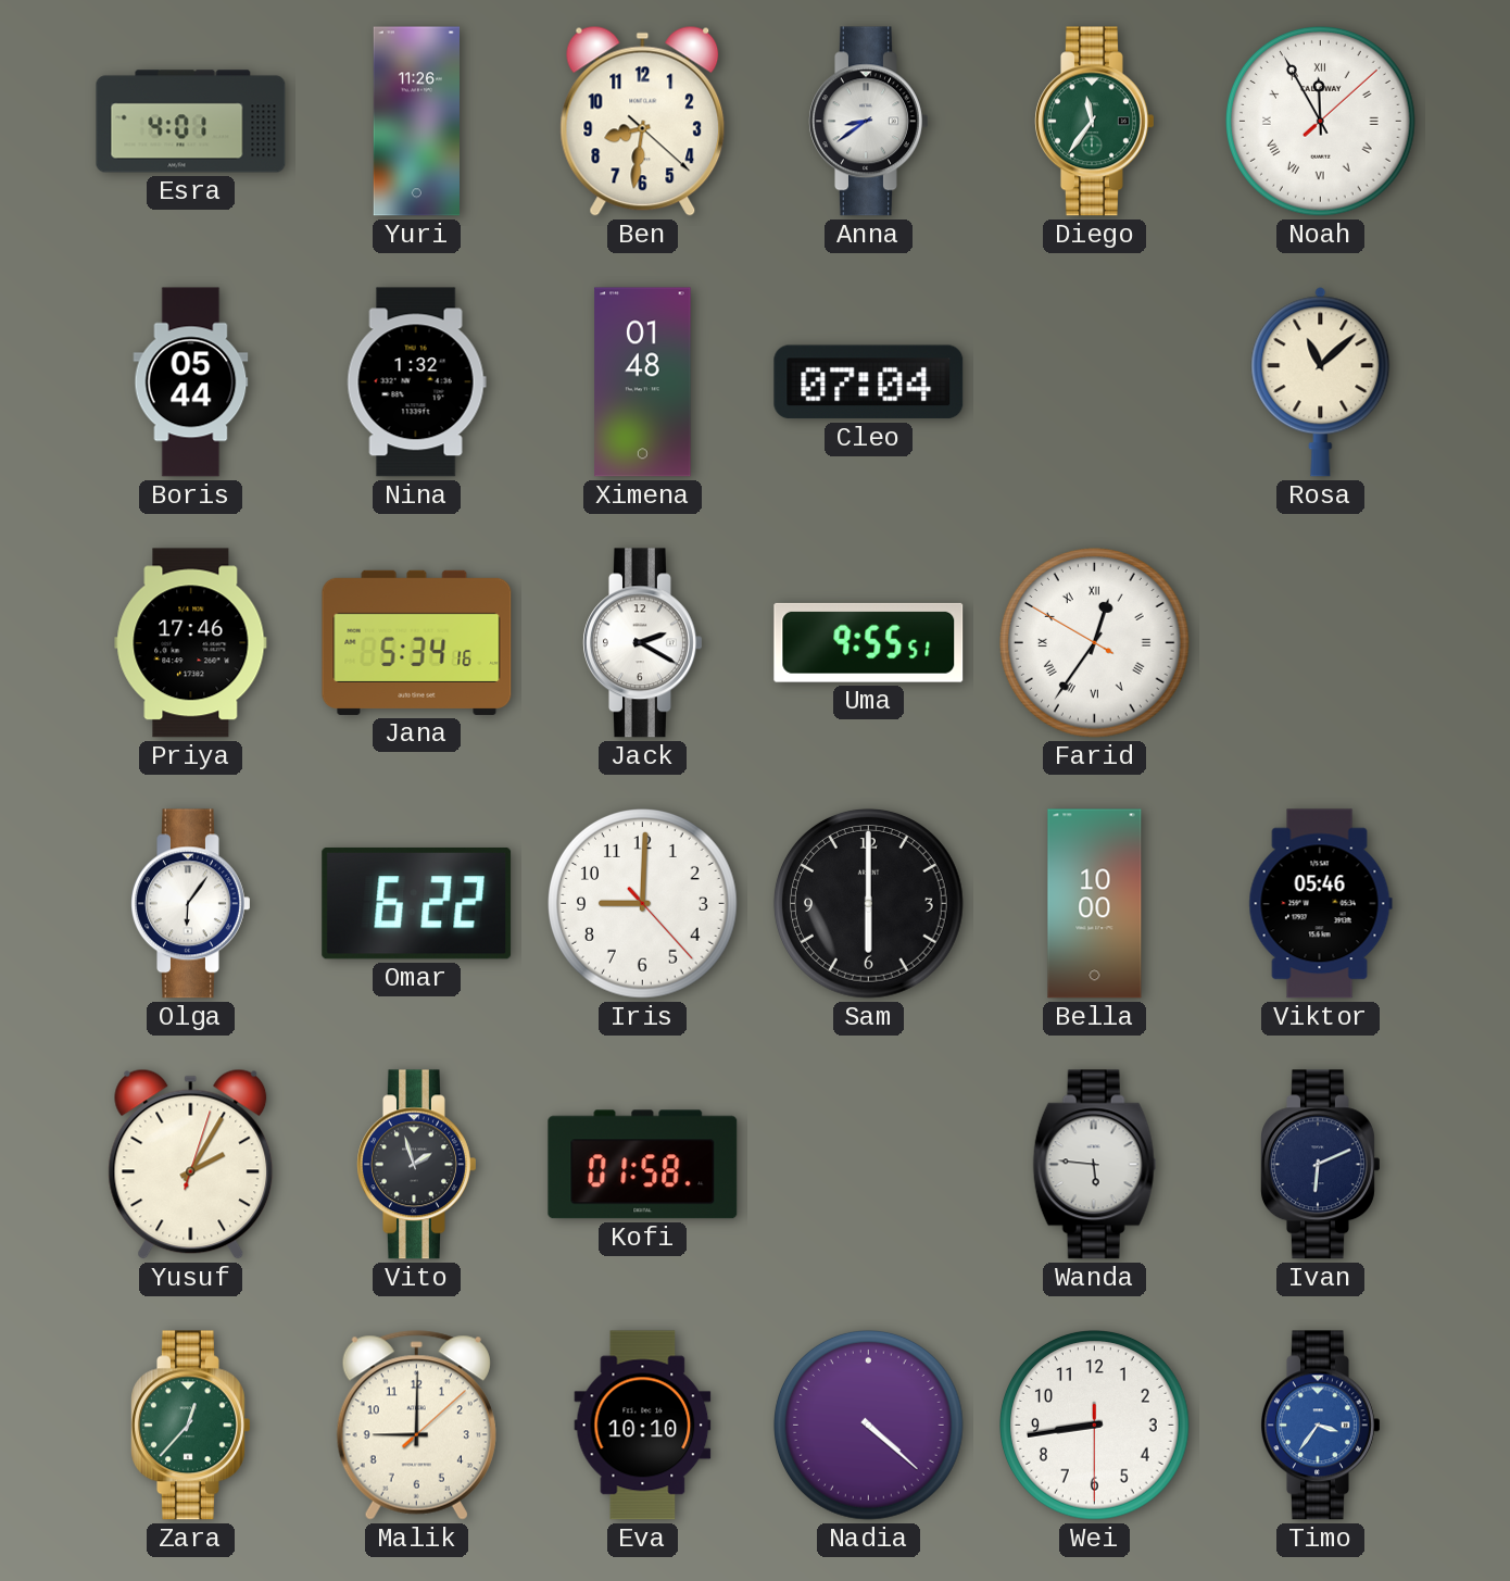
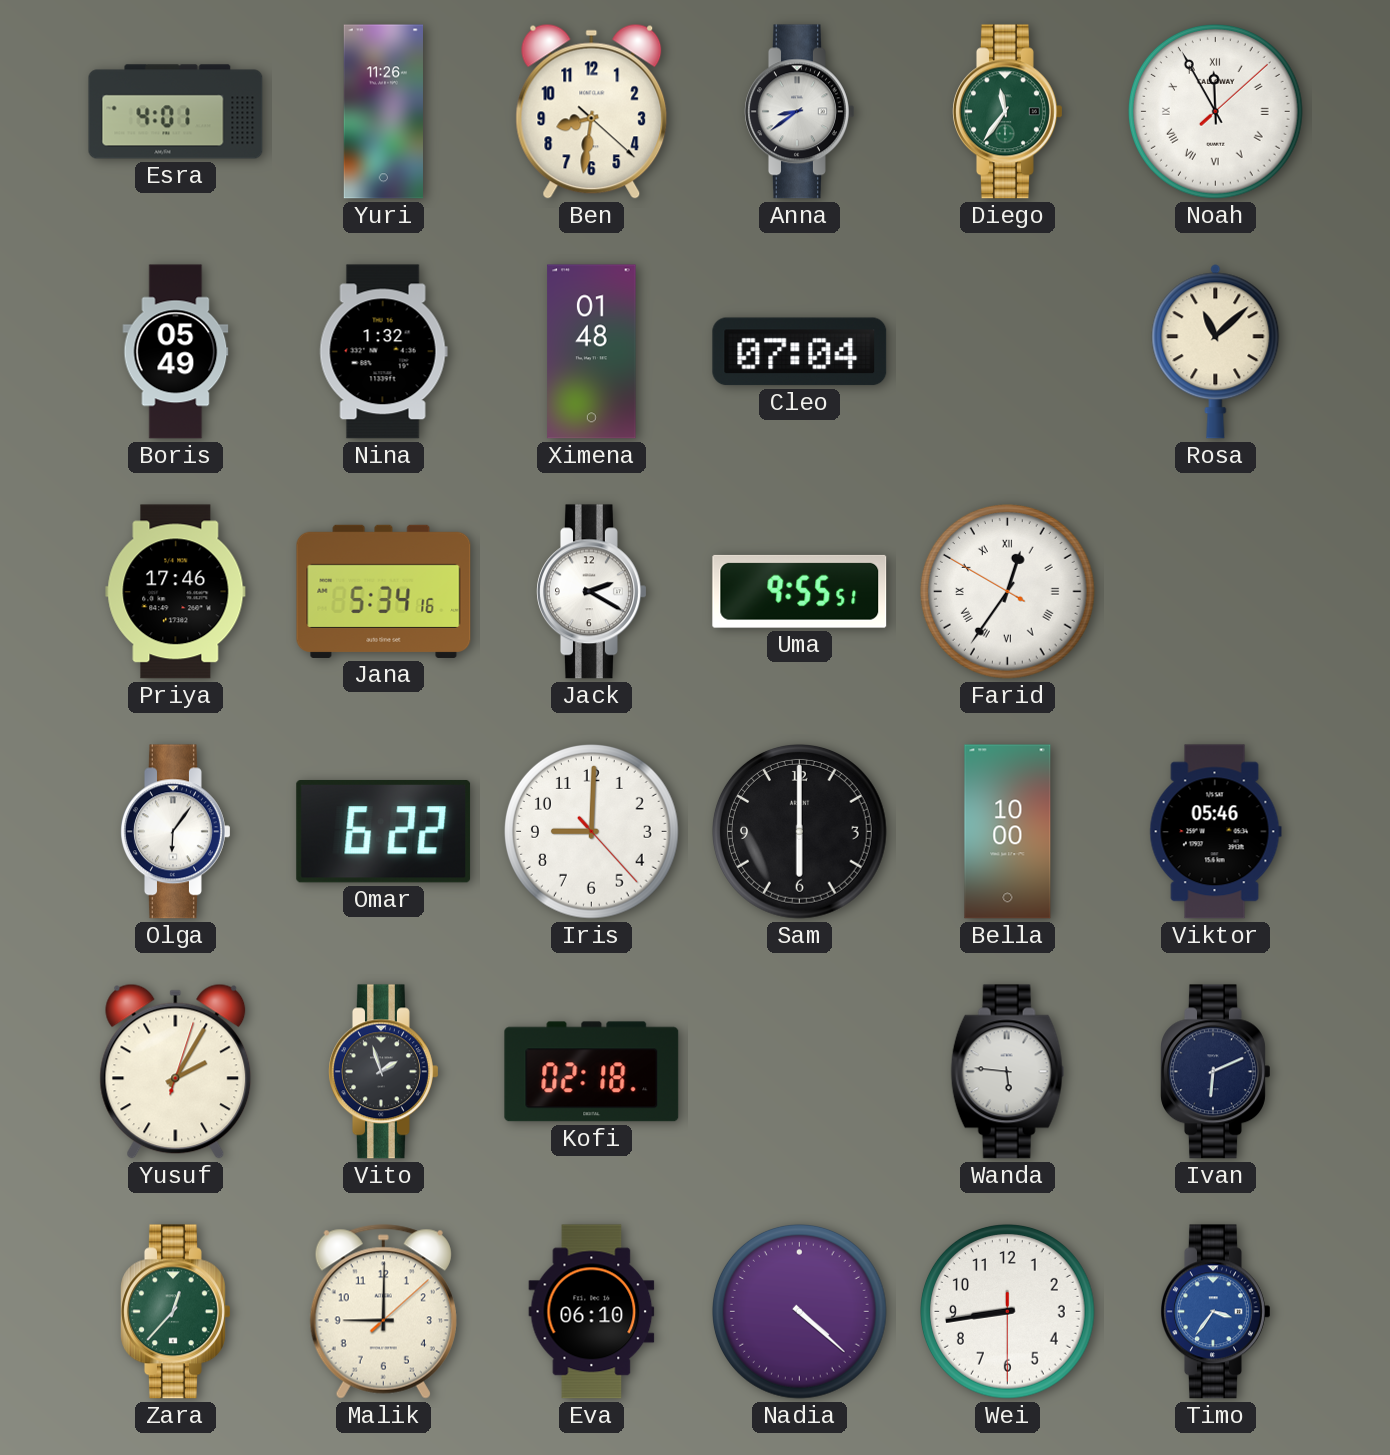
Boris: 05:44 -> 05:49
Kofi: 01:58 -> 02:18
Eva: 10:10 -> 06:10
